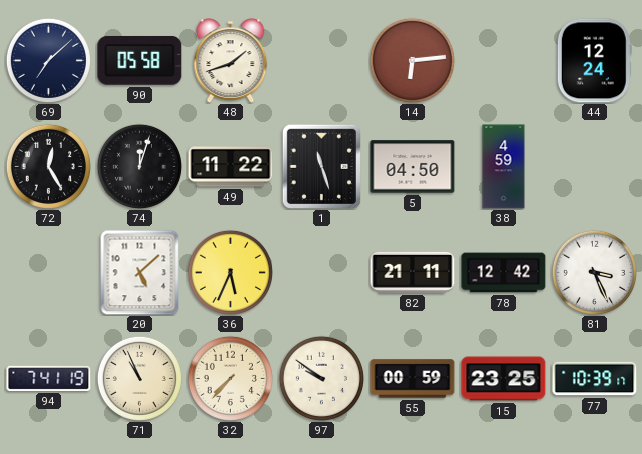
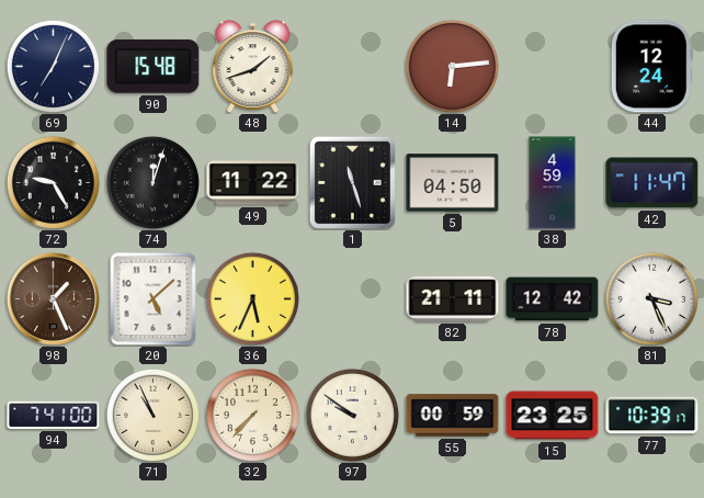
69: 7:08 -> 7:04
90: 05:58 -> 15:48
72: 12:25 -> 9:25
42: none -> 11:47
98: none -> 1:26
94: 7:41:19 -> 7:41:00
